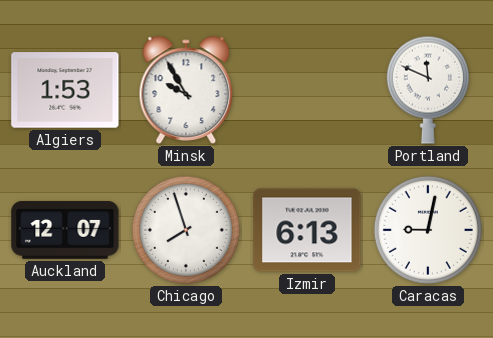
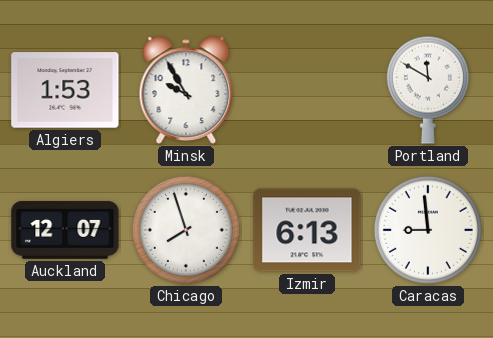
Portland: 11:49 -> 11:50
Caracas: 9:02 -> 8:59
